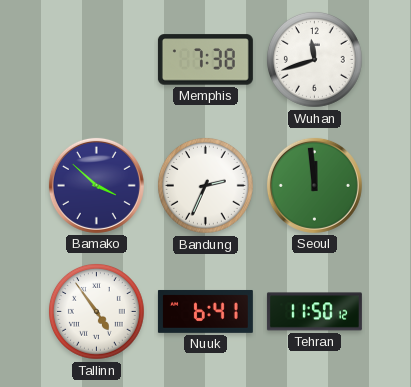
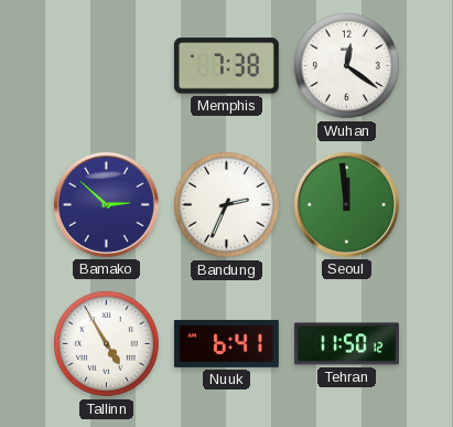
Wuhan: 11:42 -> 12:21
Bamako: 3:52 -> 2:52
Tallinn: 4:54 -> 4:55
